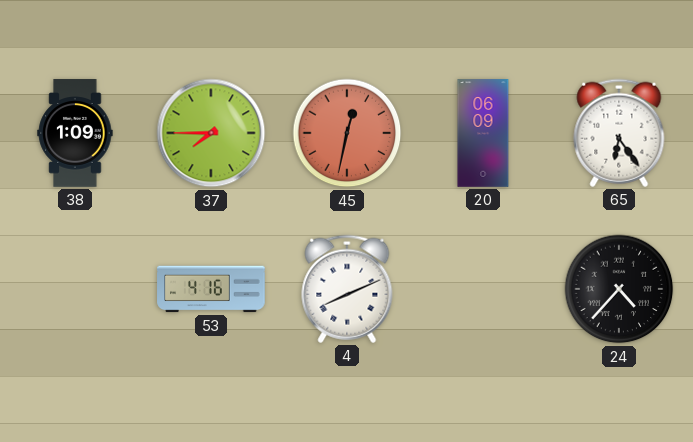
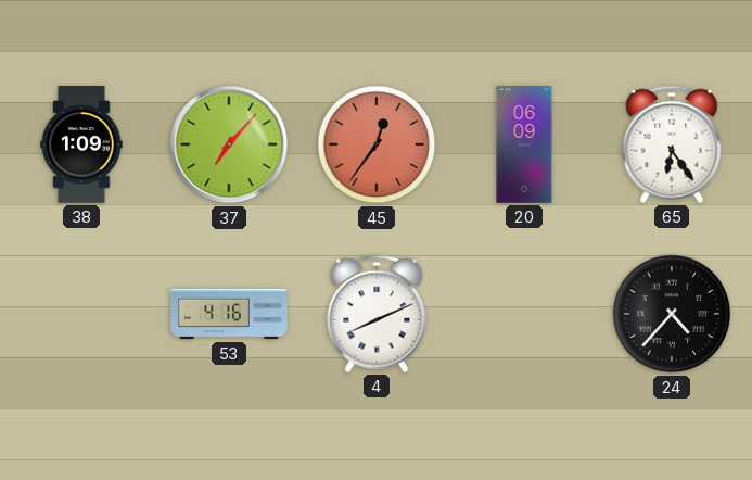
37: 7:45 -> 7:07
45: 12:32 -> 12:36
